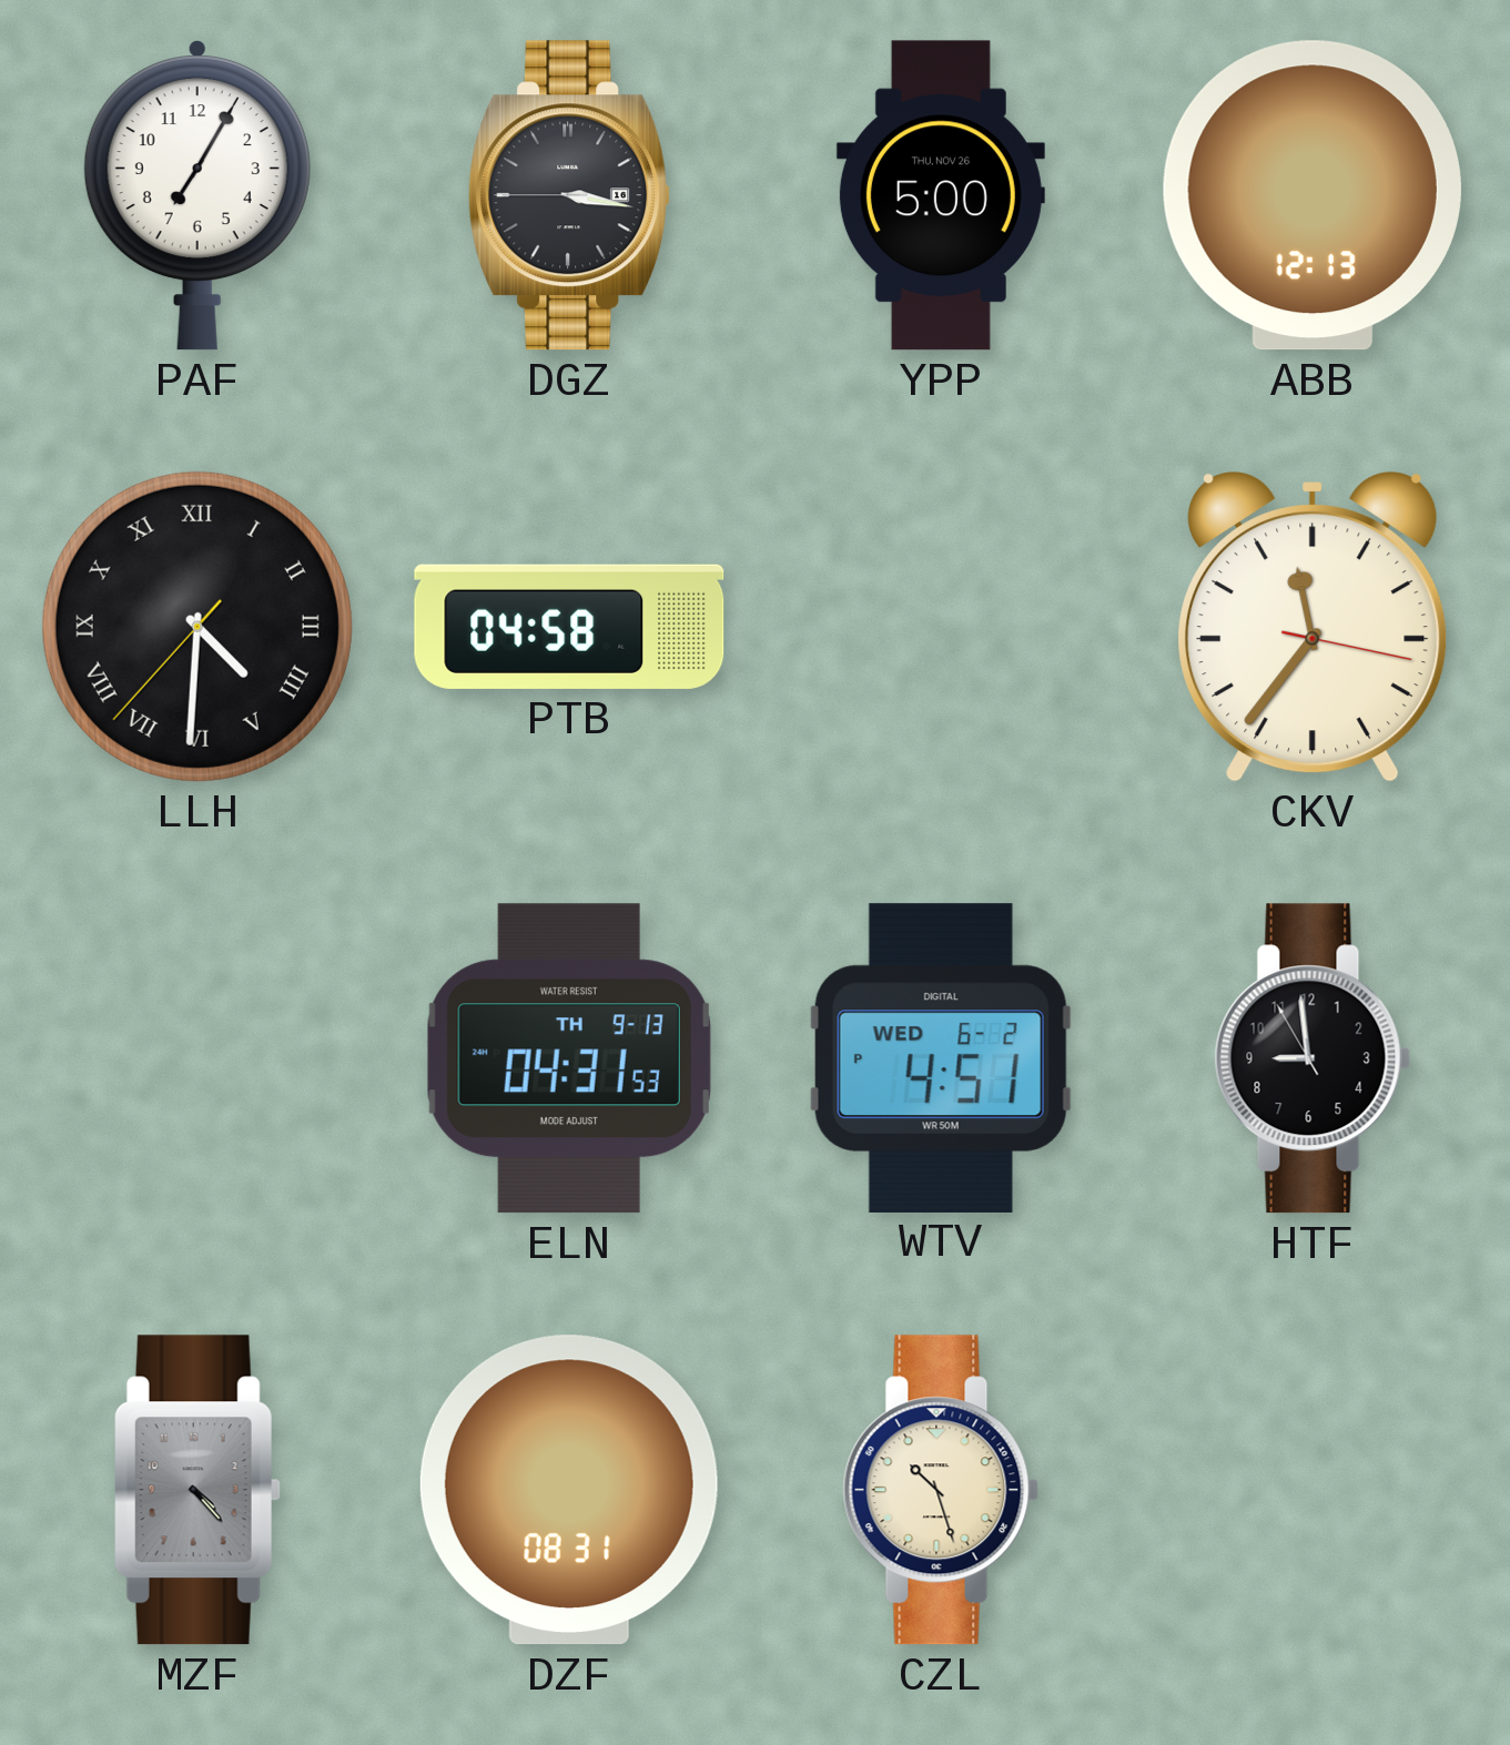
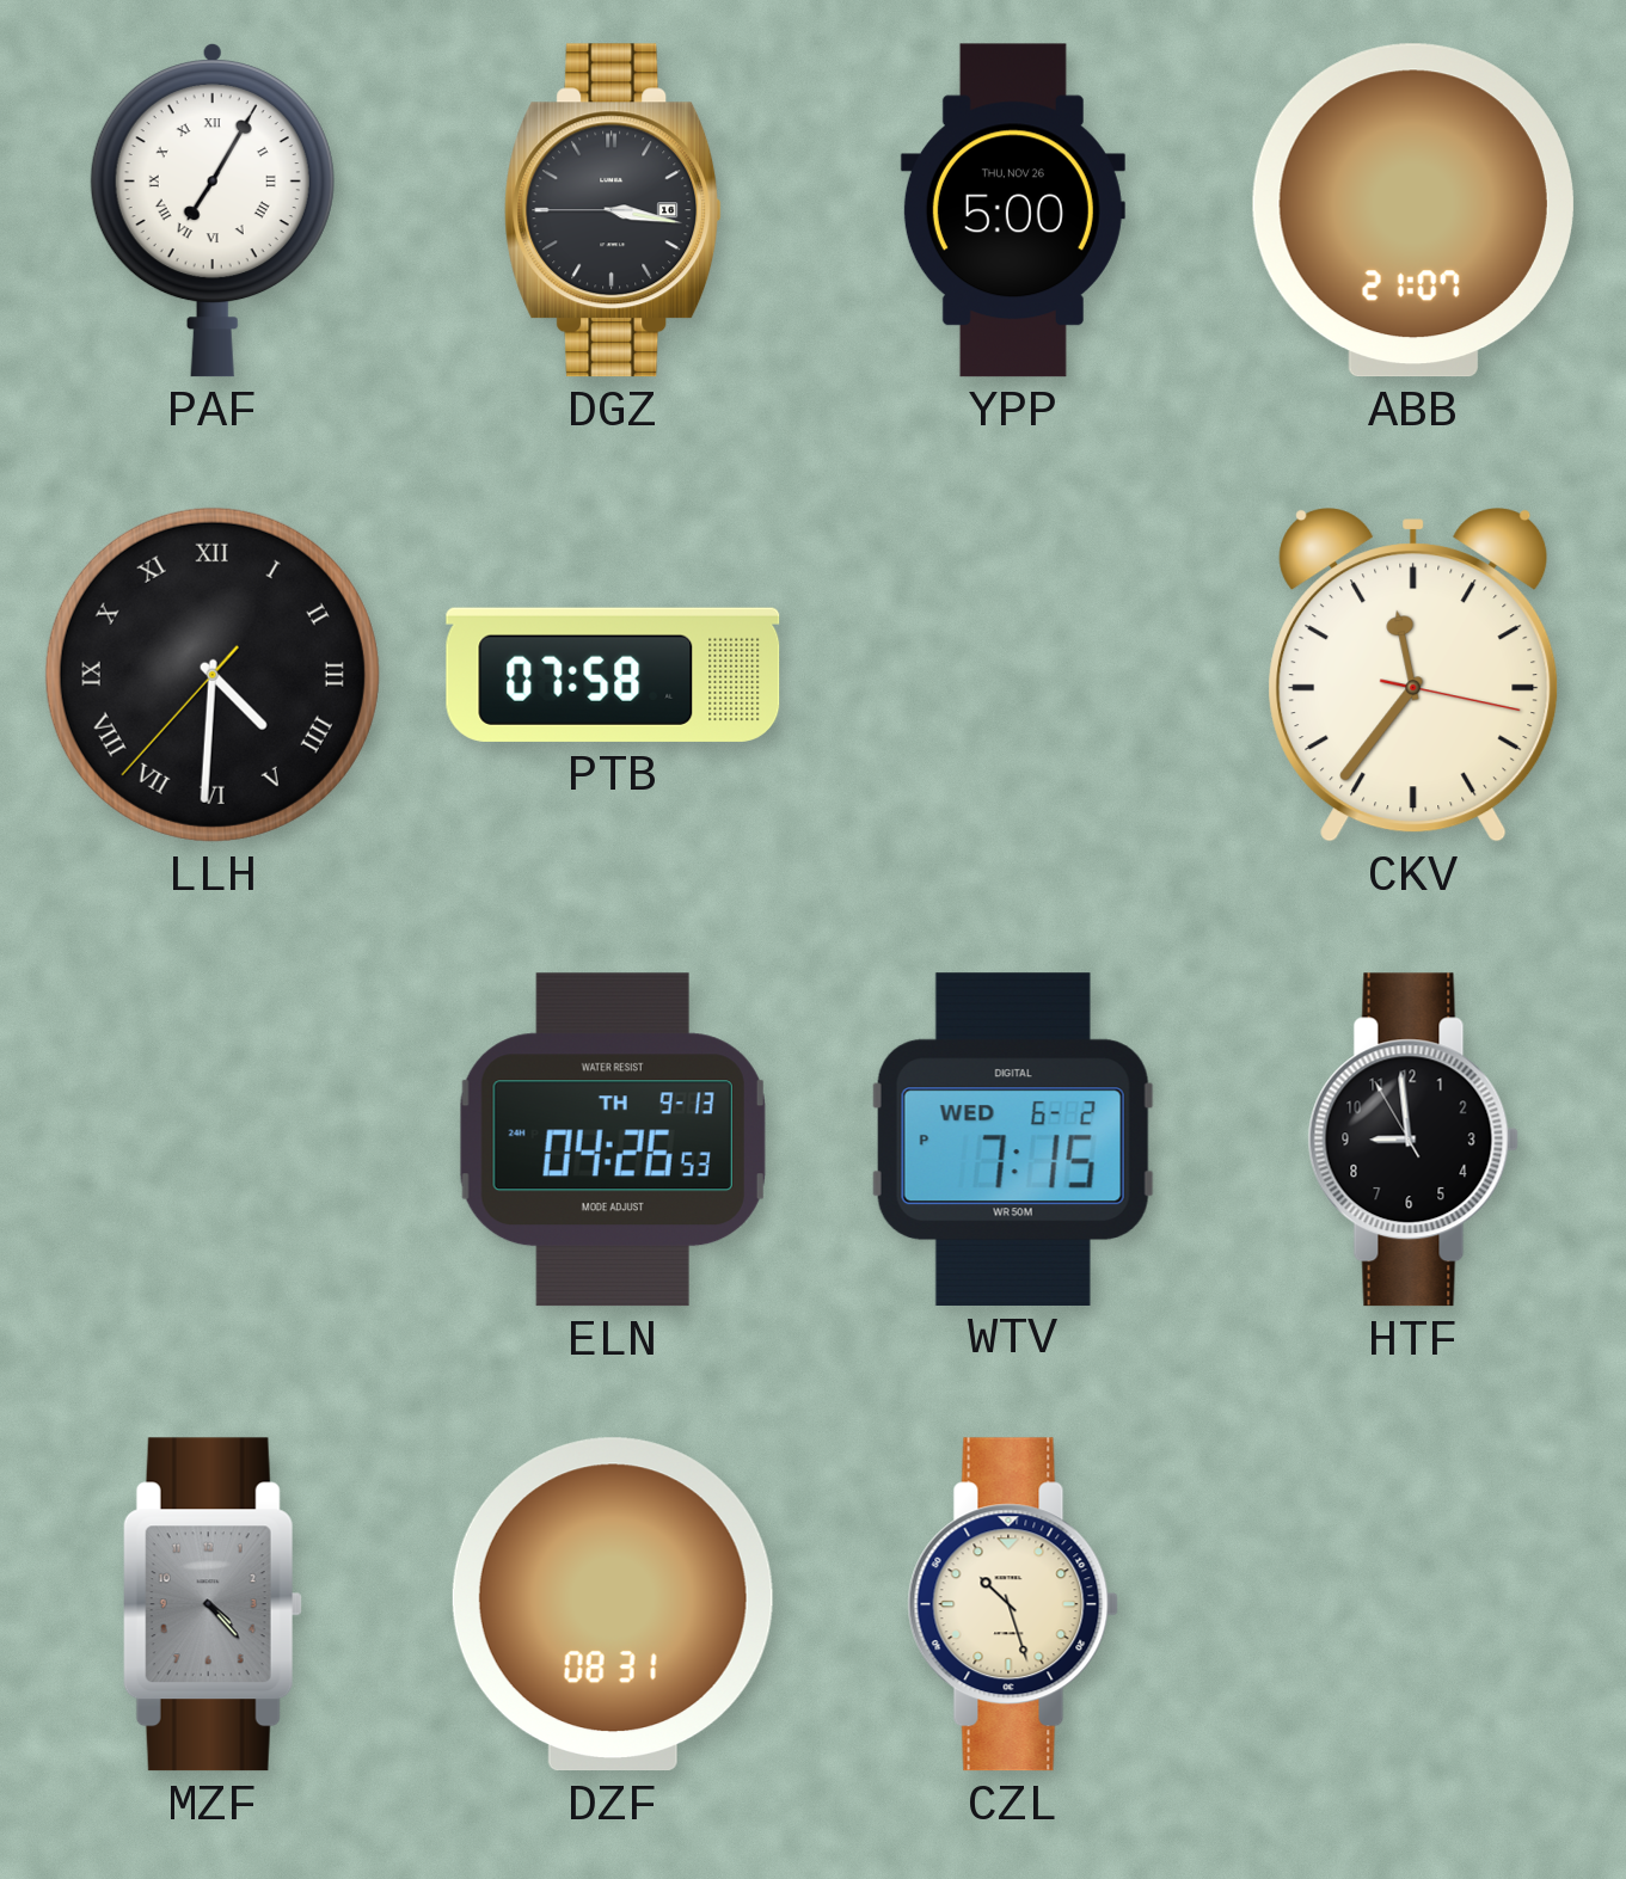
PAF numerals: Arabic -> Roman
ABB: 12:13 -> 21:07
PTB: 04:58 -> 07:58
ELN: 04:31 -> 04:26
WTV: 4:51 -> 7:15
